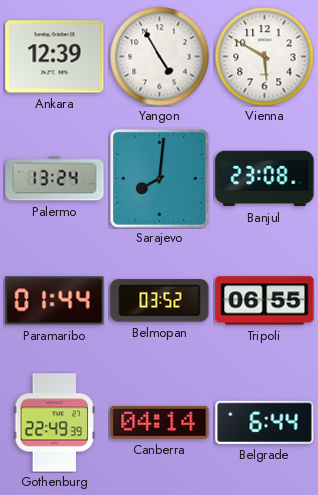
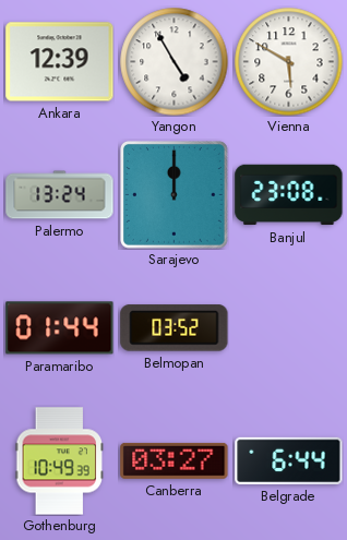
Sarajevo: 8:01 -> 12:00
Tripoli: 06:55 -> none
Gothenburg: 22:49 -> 10:49
Canberra: 04:14 -> 03:27
